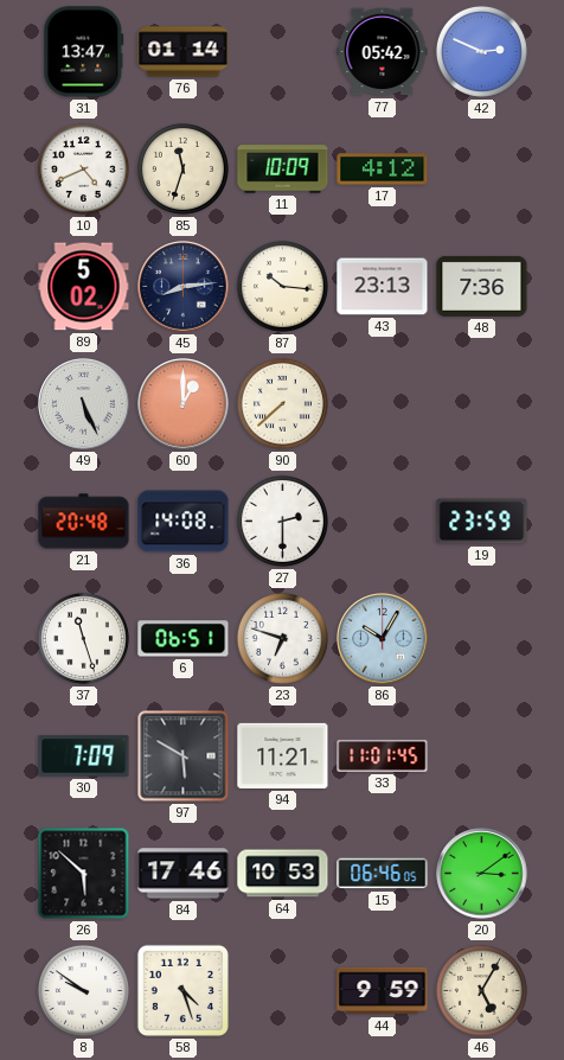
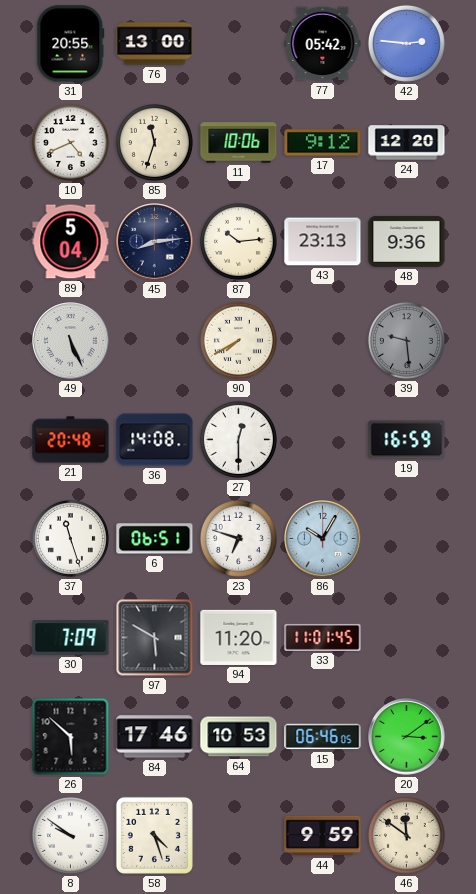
31: 13:47 -> 20:55
76: 01:14 -> 13:00
42: 2:49 -> 2:46
11: 10:09 -> 10:06
17: 4:12 -> 9:12
24: none -> 12:20
89: 5:02 -> 5:04
87: 10:16 -> 10:14
48: 7:36 -> 9:36
60: 1:00 -> none
90: 7:38 -> 7:40
39: none -> 9:29
27: 2:30 -> 12:30
19: 23:59 -> 16:59
94: 11:21 -> 11:20
46: 5:05 -> 11:51
